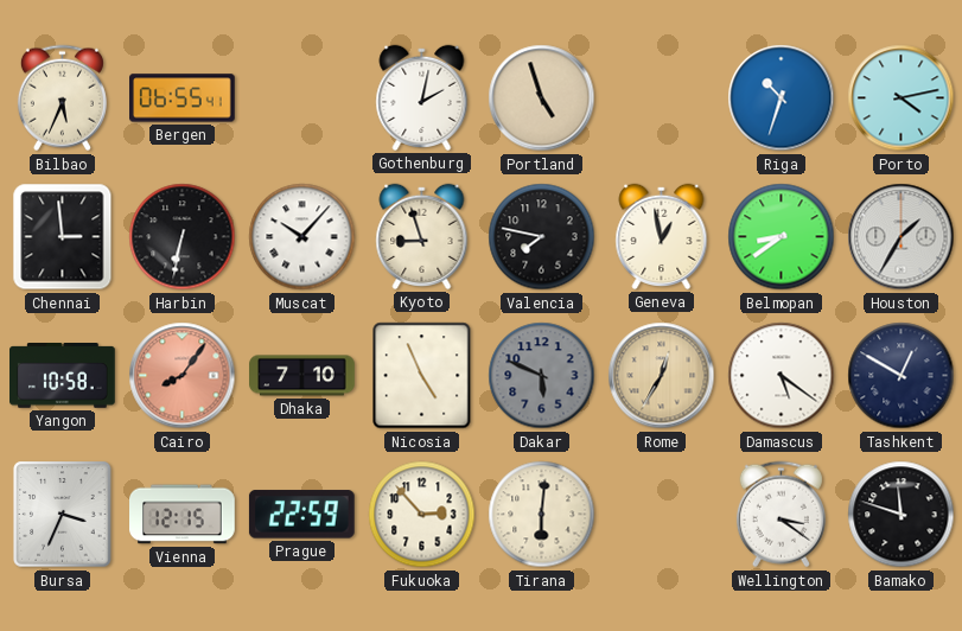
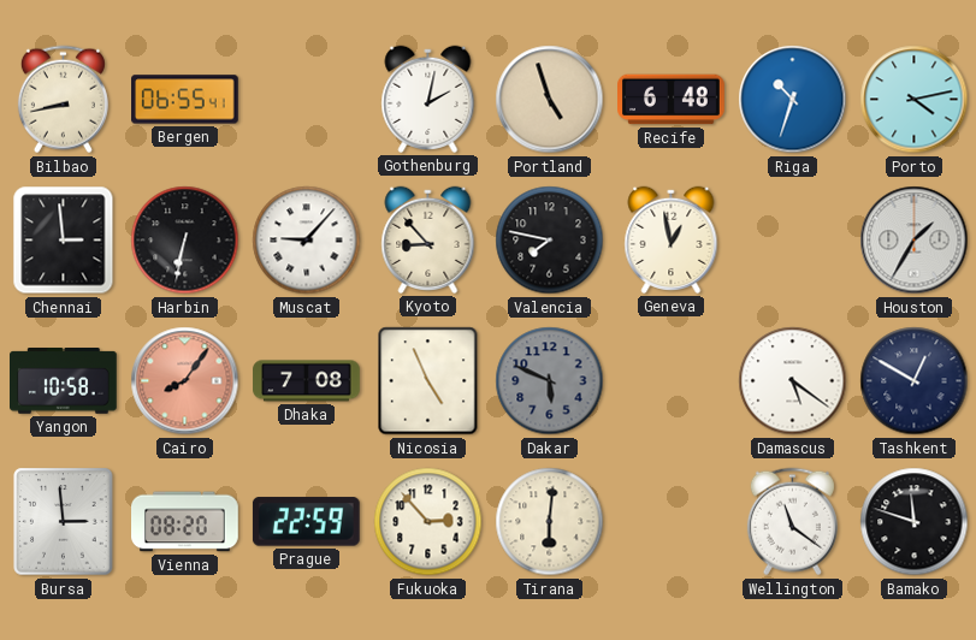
Bilbao: 5:34 -> 8:43
Recife: none -> 6:48
Muscat: 10:07 -> 9:07
Kyoto: 8:57 -> 8:53
Belmopan: 8:39 -> none
Dhaka: 7:10 -> 7:08
Rome: 12:35 -> none
Bursa: 3:34 -> 2:59
Vienna: 12:15 -> 08:20
Wellington: 3:21 -> 11:21
